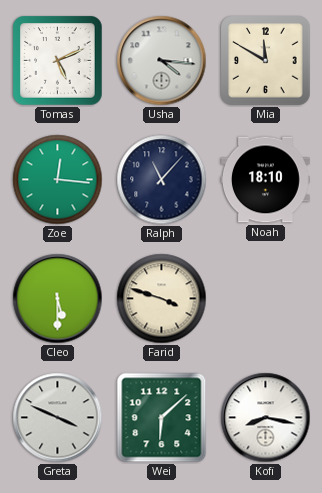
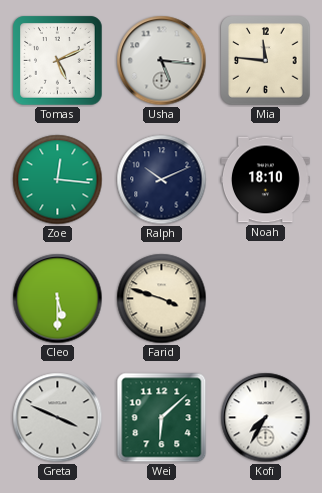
Usha: 4:16 -> 5:16
Mia: 11:50 -> 11:46
Ralph: 11:07 -> 10:11
Kofi: 8:17 -> 7:35
